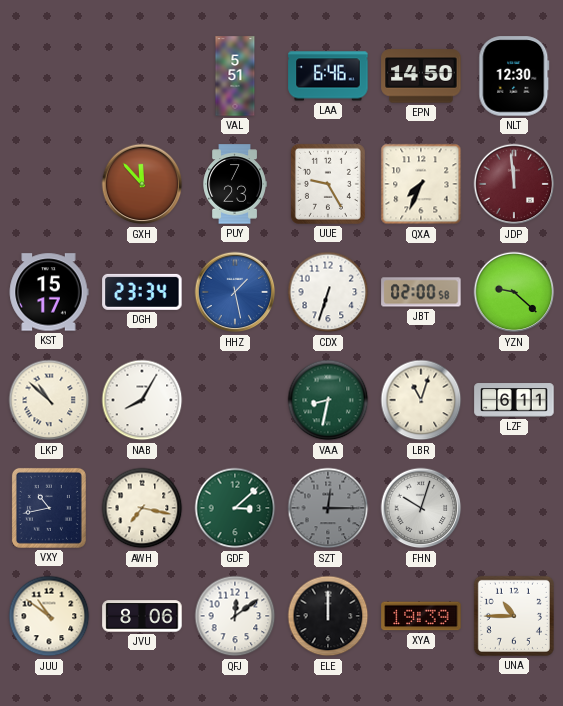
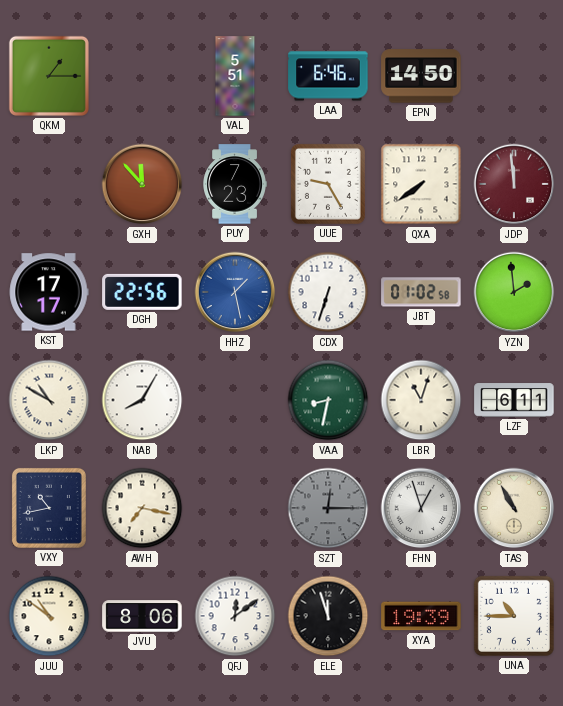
QKM: none -> 1:15
NLT: 12:30 -> none
QXA: 7:34 -> 7:39
KST: 15:17 -> 17:17
DGH: 23:34 -> 22:56
JBT: 02:00 -> 01:02
YZN: 9:22 -> 1:59
LKP: 10:52 -> 10:50
GDF: 3:08 -> none
FHN: 10:03 -> 12:57
TAS: none -> 10:55
ELE: 12:00 -> 11:57
